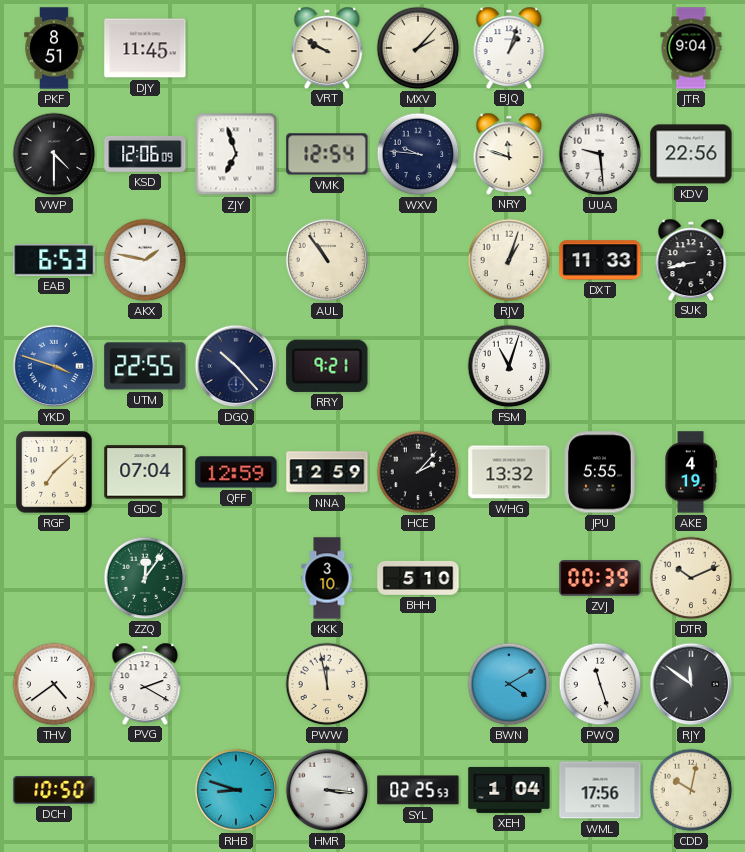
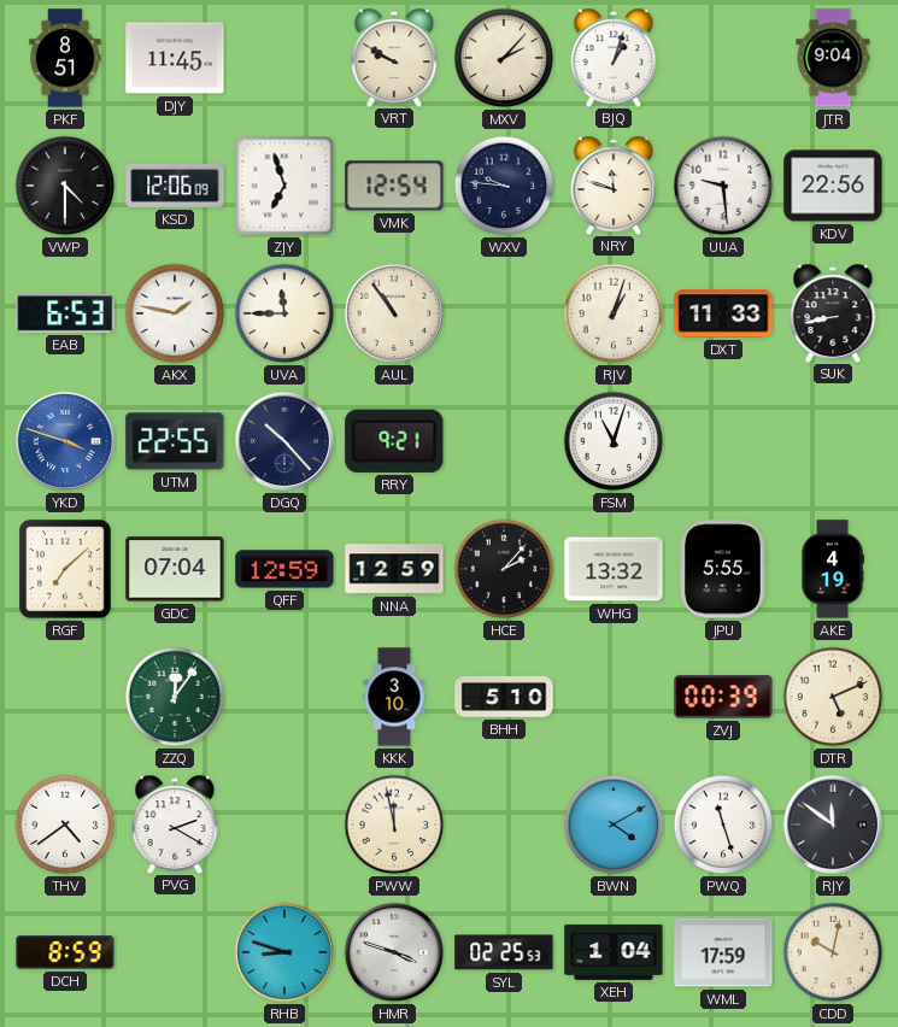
UVA: none -> 11:45
DTR: 10:11 -> 5:11
DCH: 10:50 -> 8:59
HMR: 3:16 -> 3:48
WML: 17:56 -> 17:59
